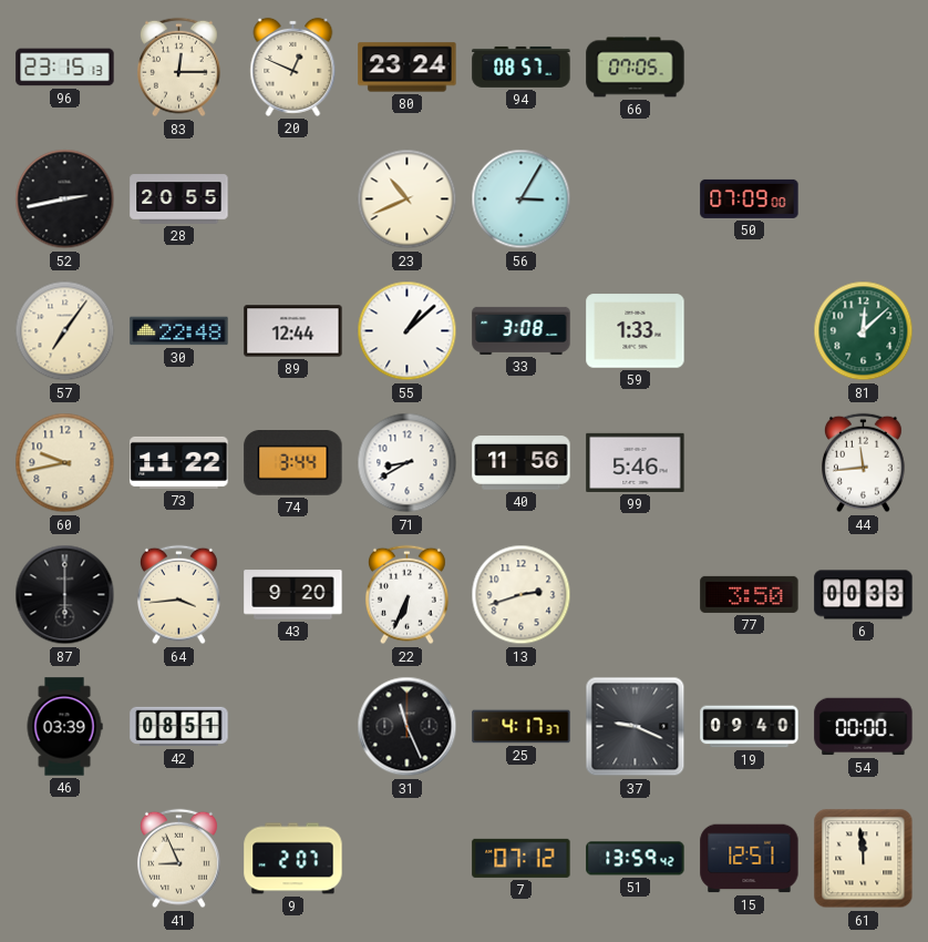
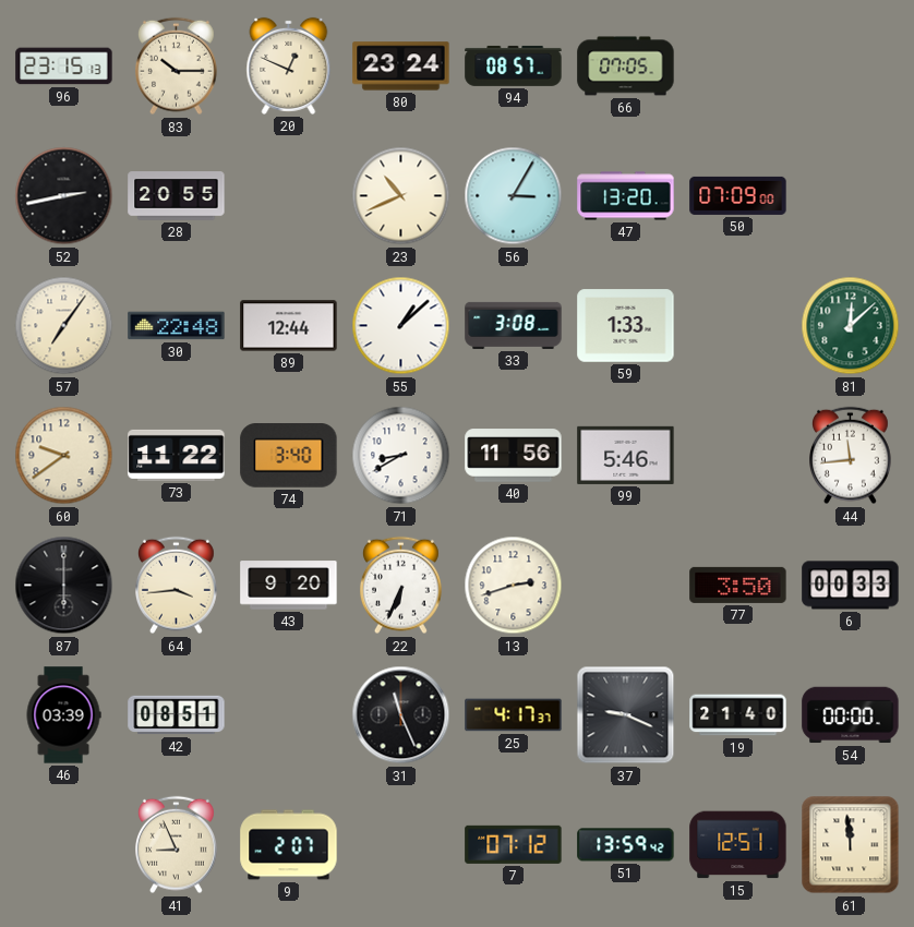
83: 12:15 -> 10:15
47: none -> 13:20
60: 9:43 -> 9:39
74: 3:44 -> 3:40
19: 09:40 -> 21:40
